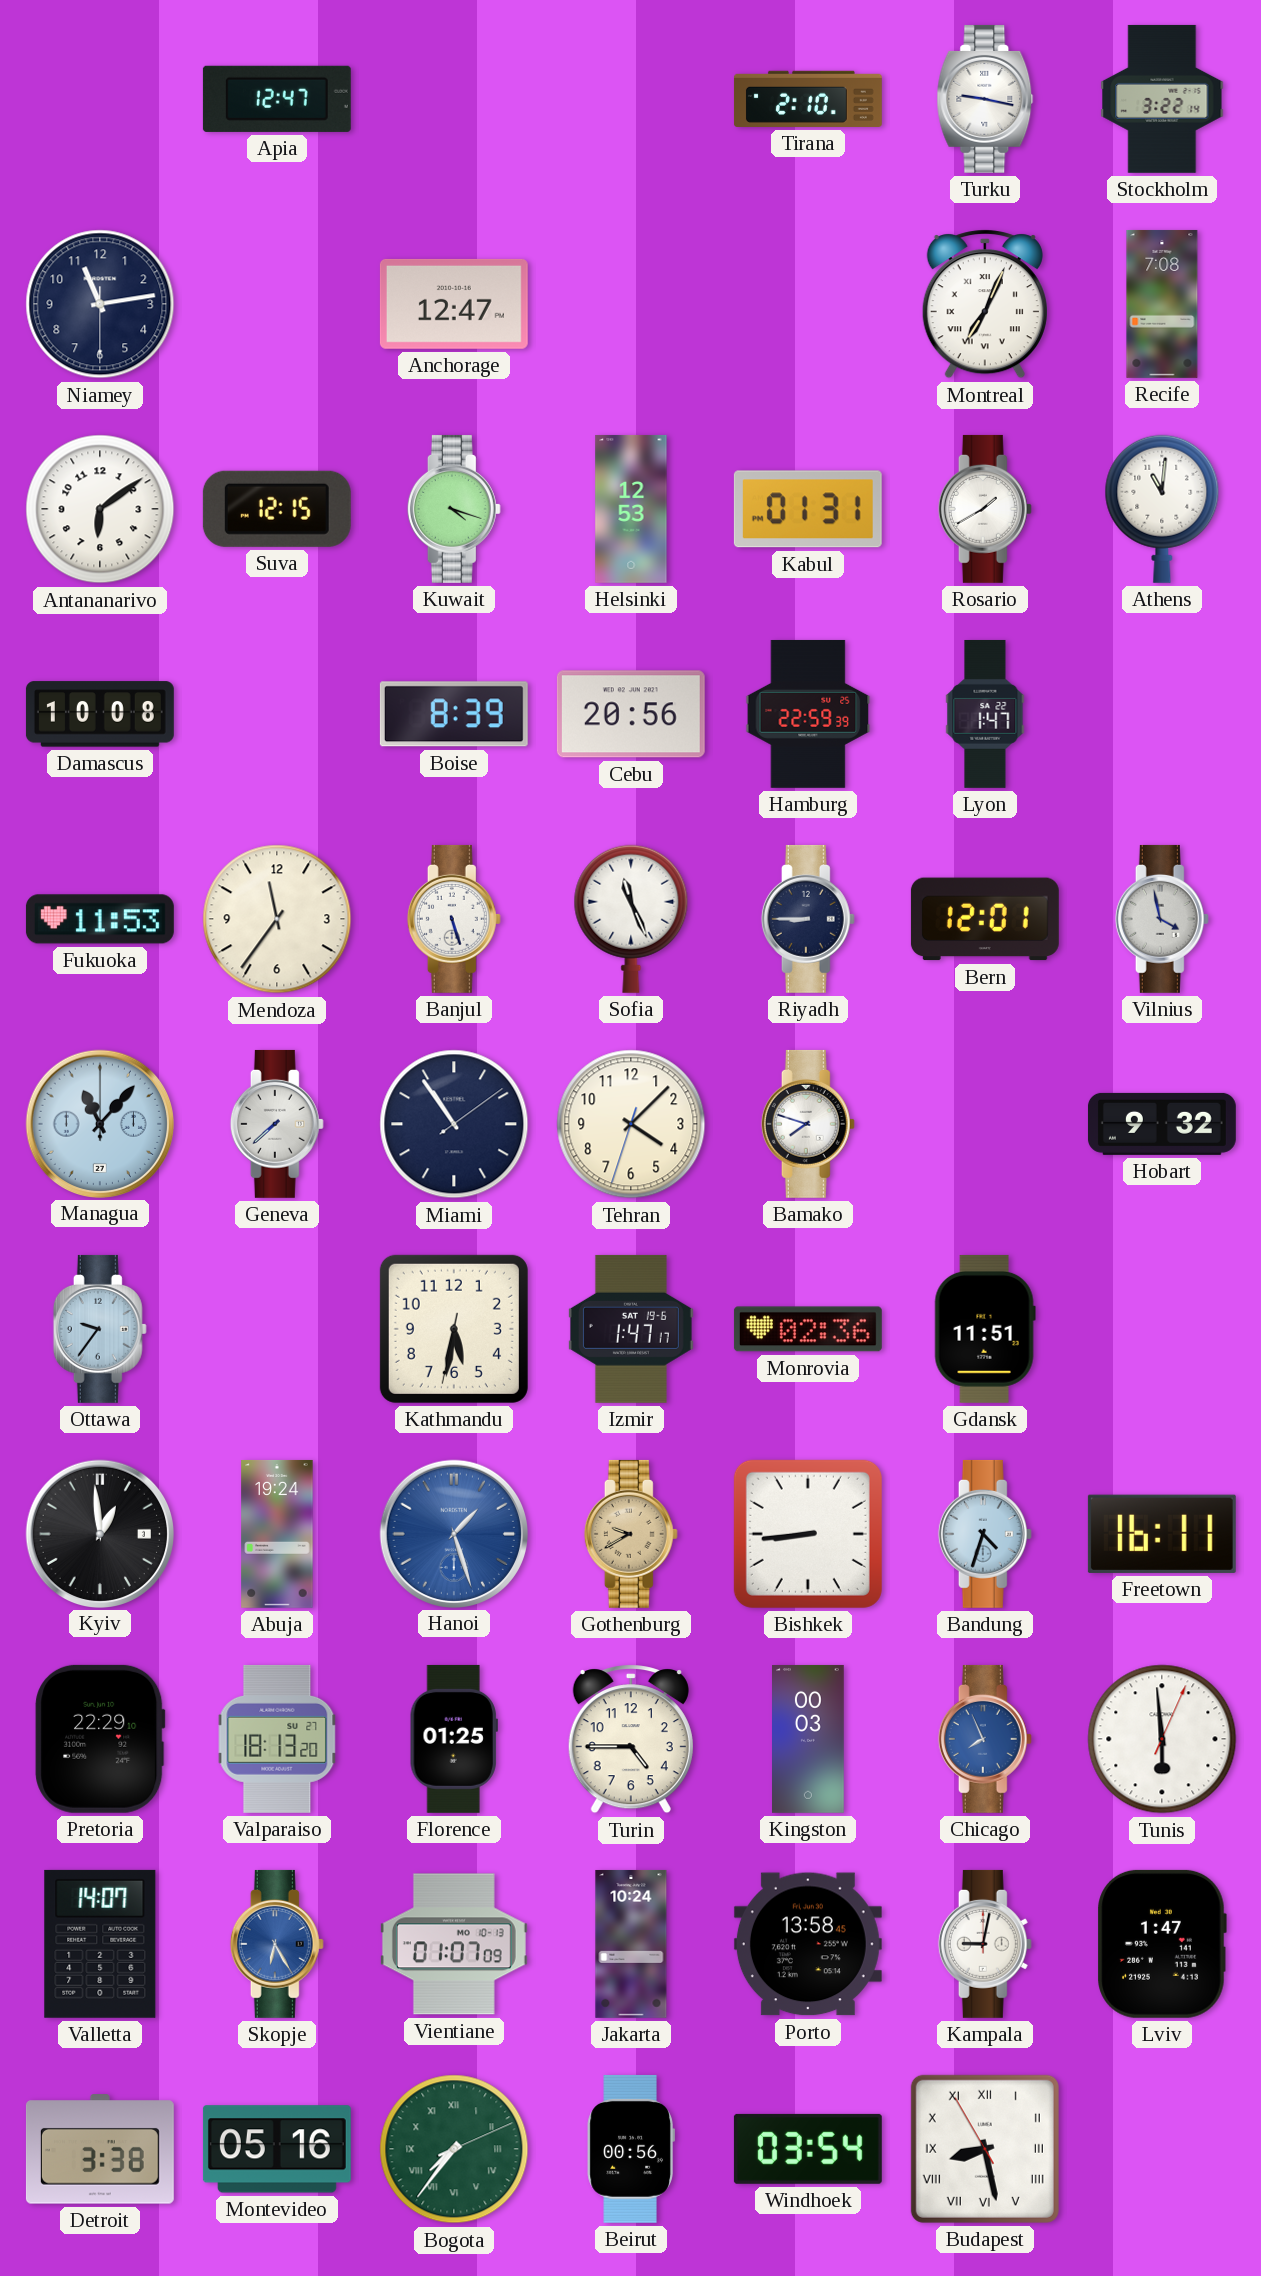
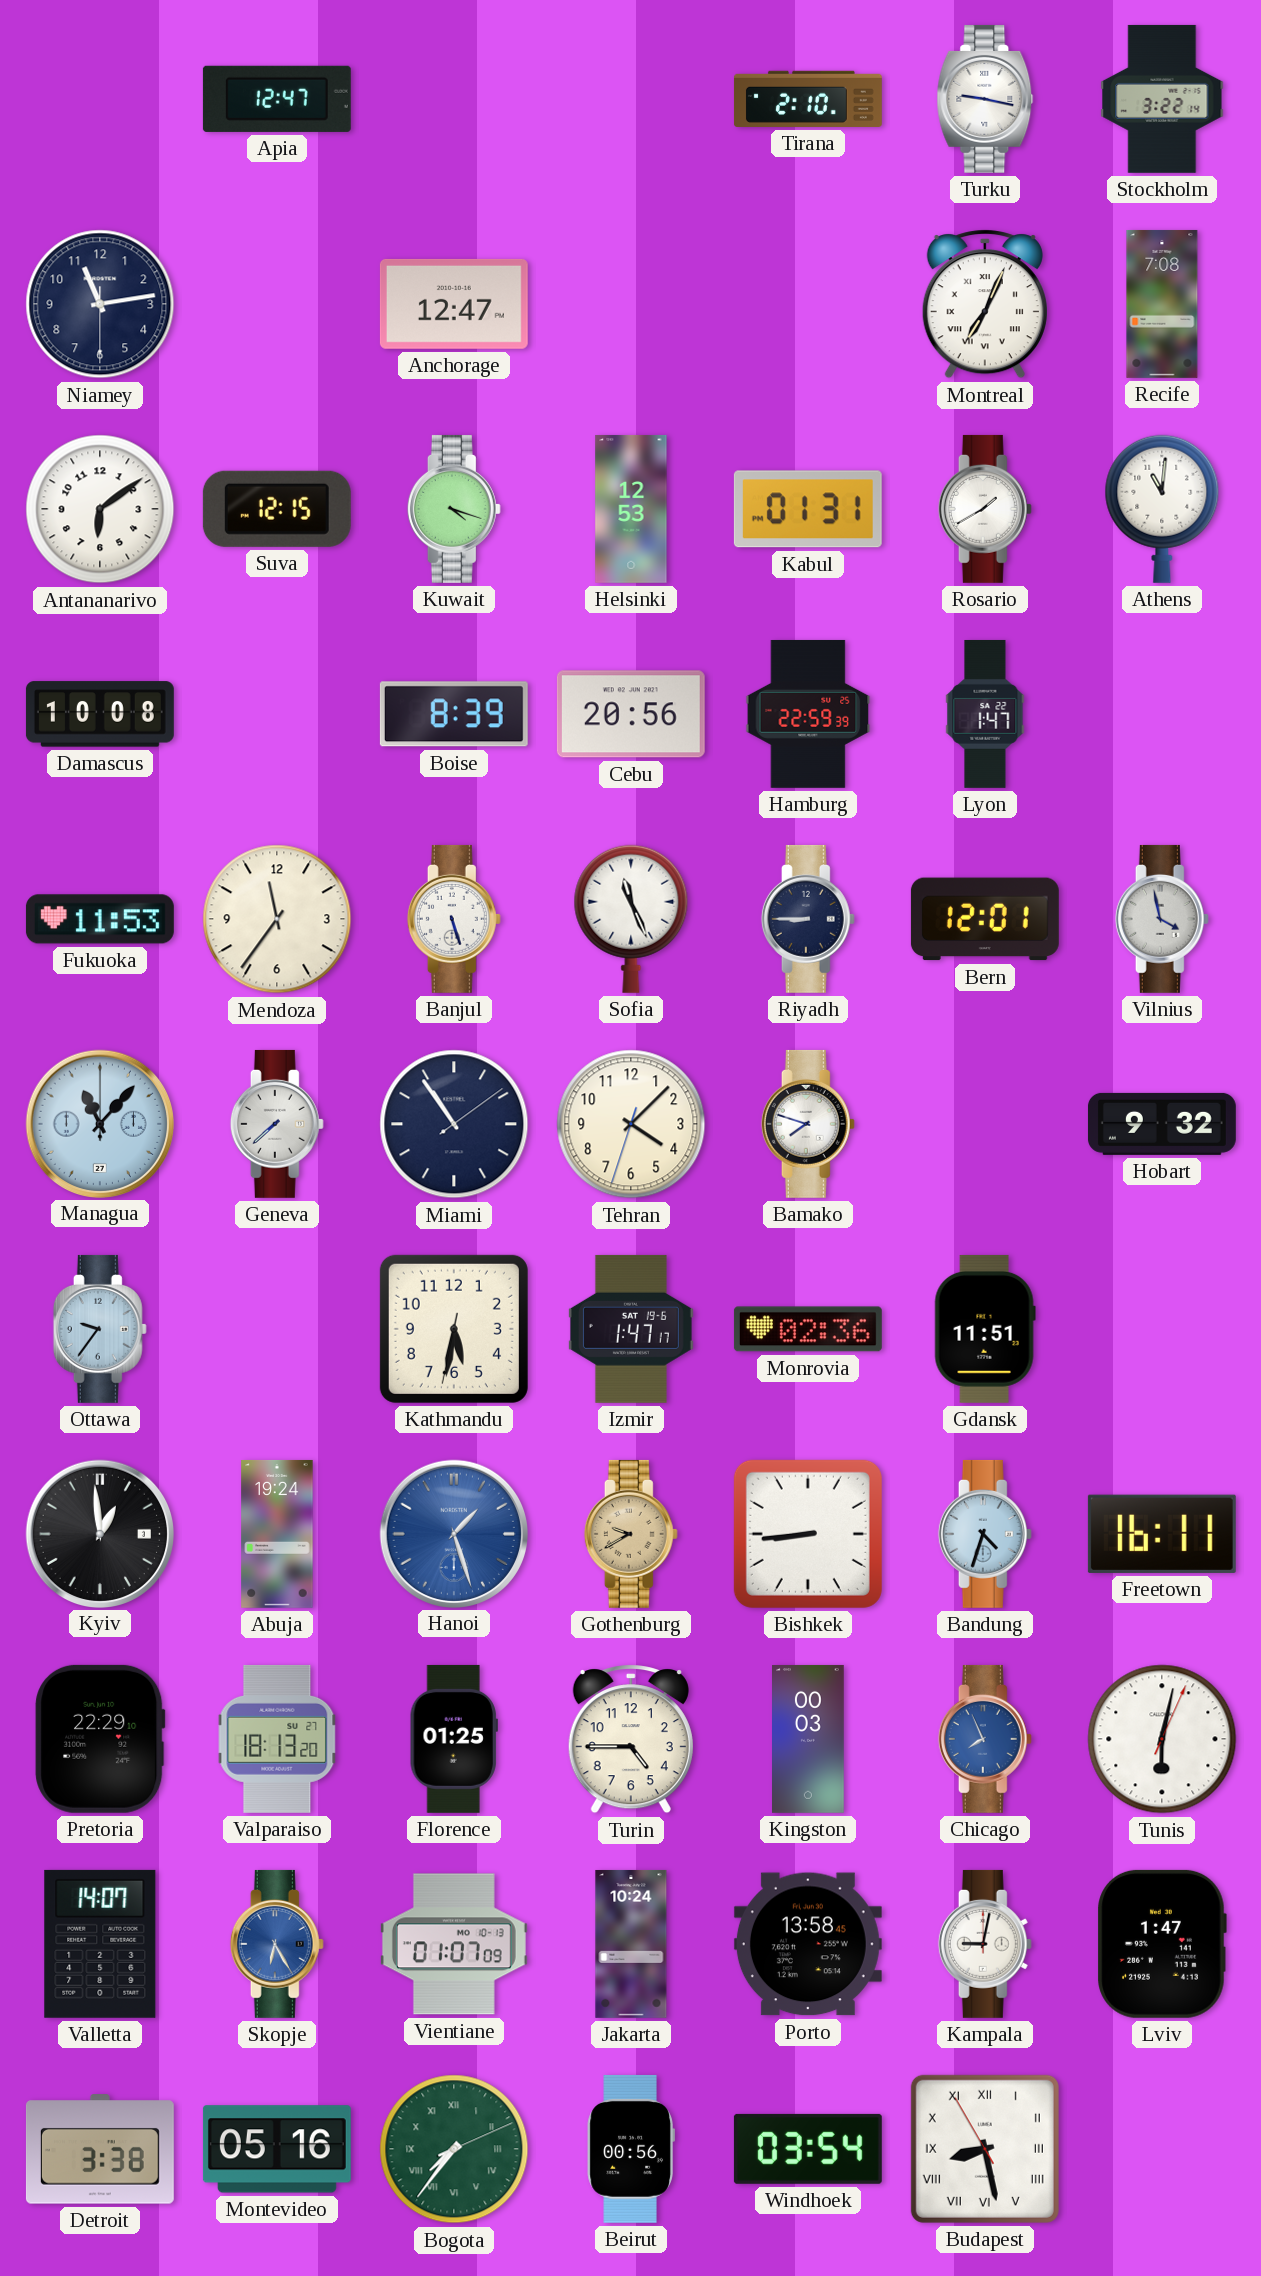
Tunis: 5:59 -> 6:02
